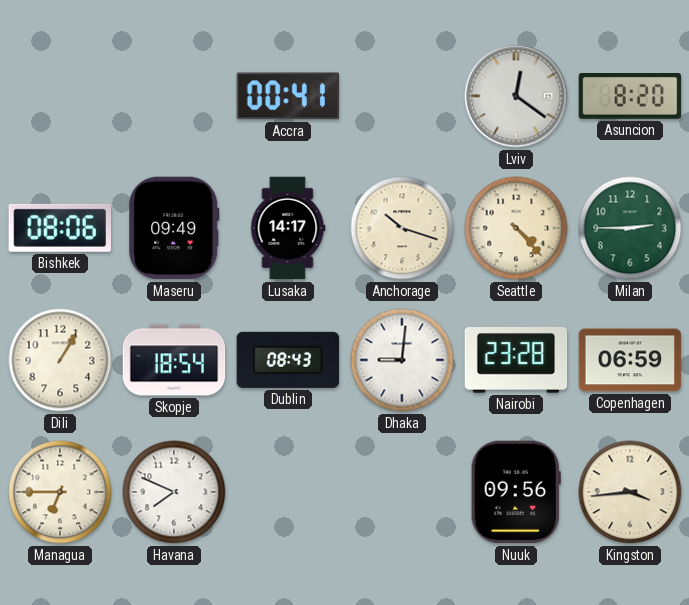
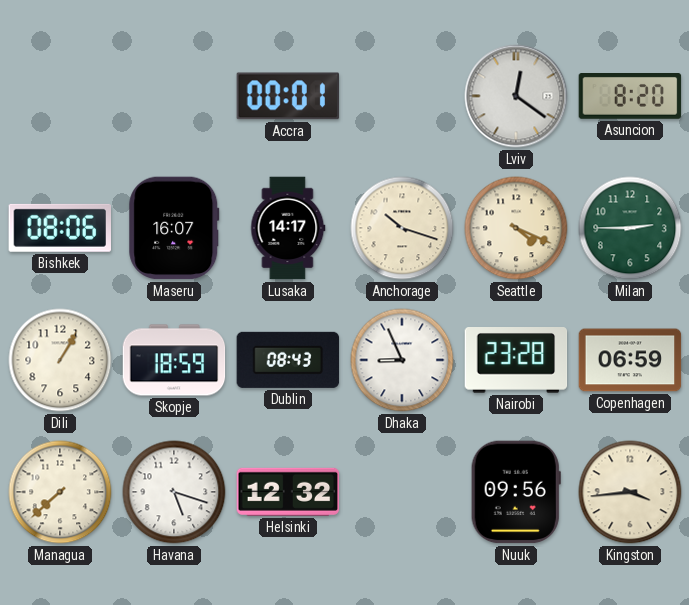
Accra: 00:41 -> 00:01
Maseru: 09:49 -> 16:07
Seattle: 4:23 -> 4:19
Skopje: 18:54 -> 18:59
Dhaka: 9:01 -> 8:56
Managua: 6:45 -> 7:38
Havana: 7:49 -> 5:18
Helsinki: none -> 12:32
